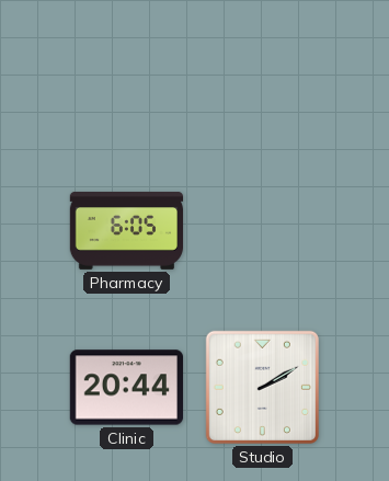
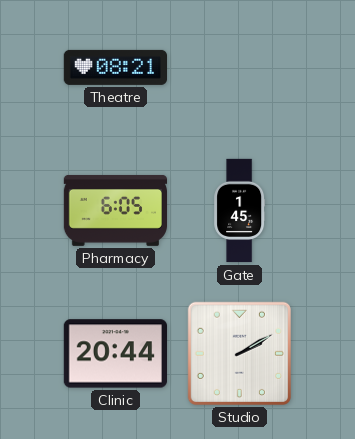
Theatre: none -> 08:21
Gate: none -> 1:45
